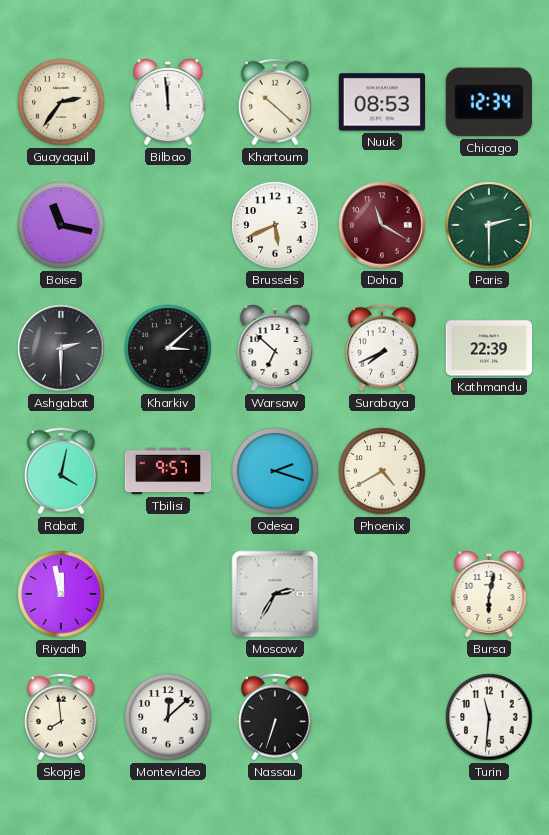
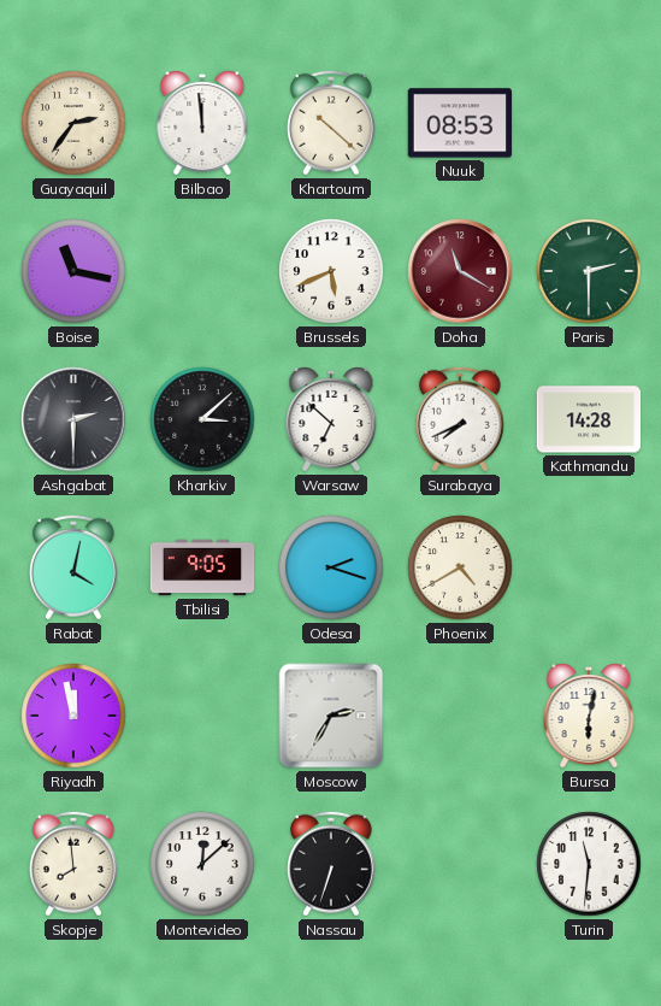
Chicago: 12:34 -> none
Kathmandu: 22:39 -> 14:28
Tbilisi: 9:57 -> 9:05
